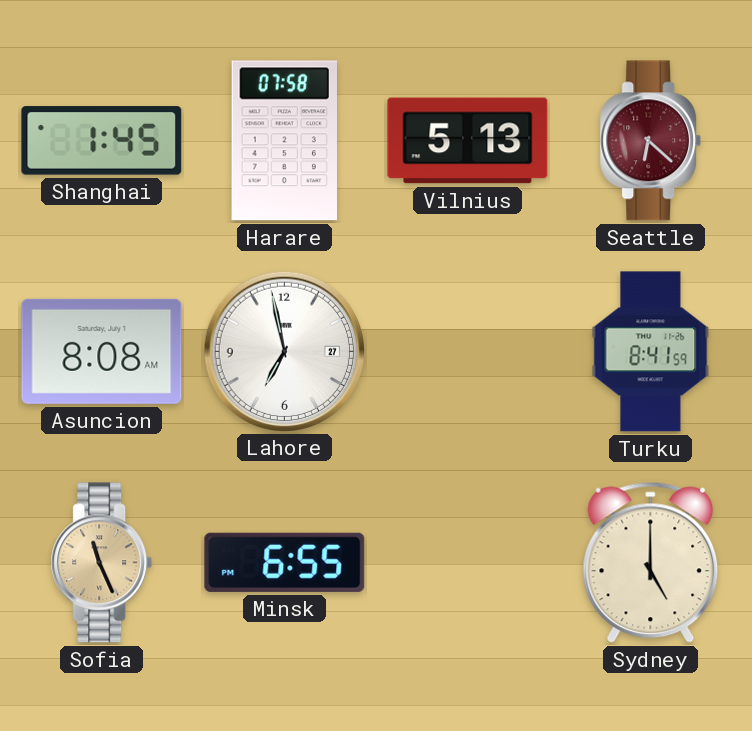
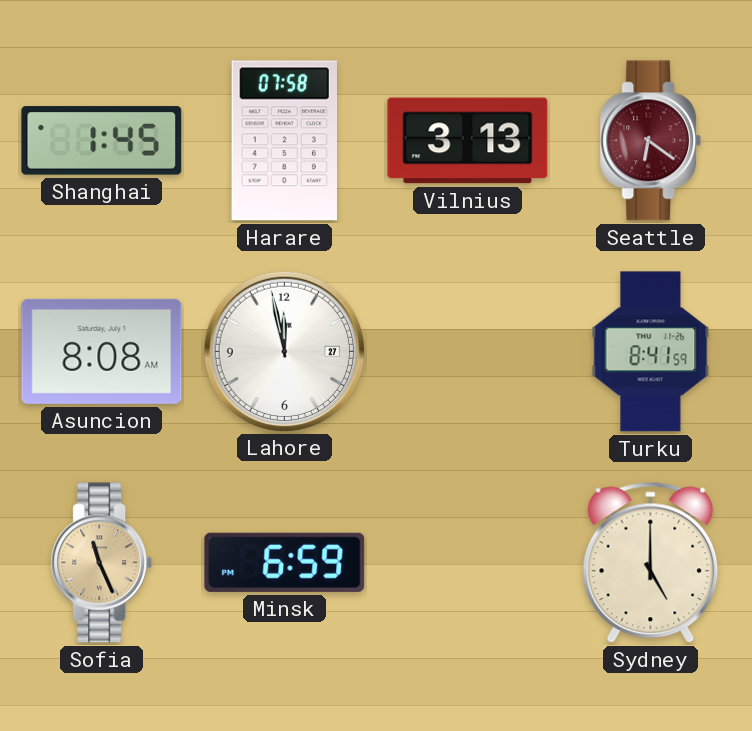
Vilnius: 5:13 -> 3:13
Seattle: 6:22 -> 6:21
Lahore: 6:58 -> 11:58
Minsk: 6:55 -> 6:59
